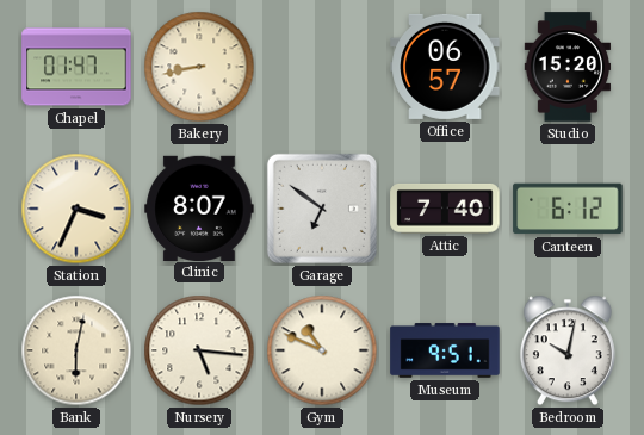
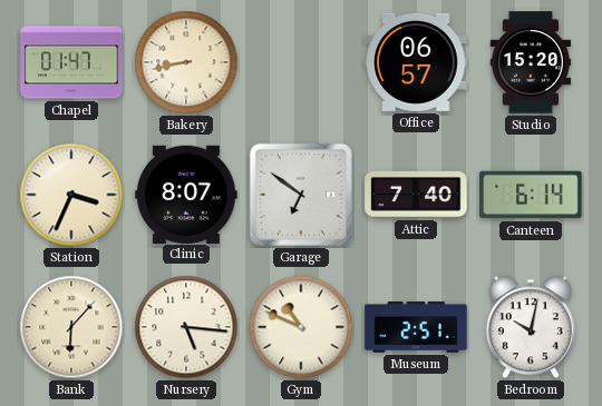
Canteen: 6:12 -> 6:14
Bank: 6:02 -> 6:07
Museum: 9:51 -> 2:51
